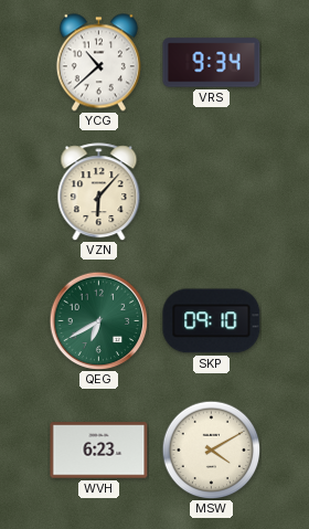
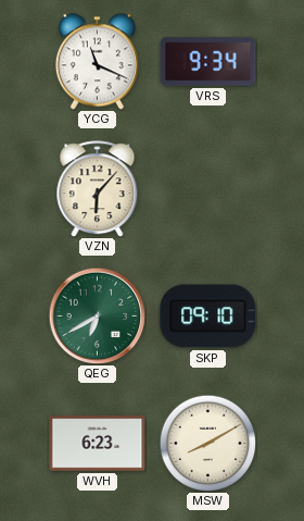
YCG: 10:38 -> 11:19
MSW: 4:10 -> 8:10
